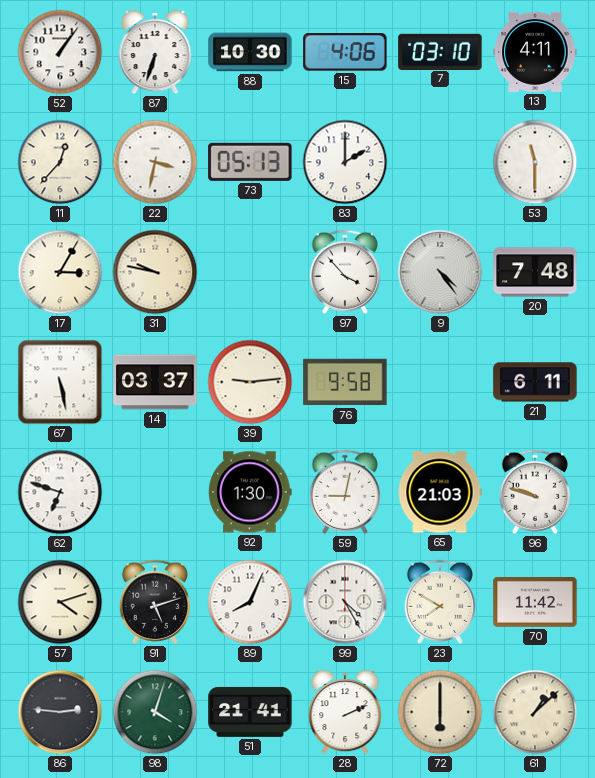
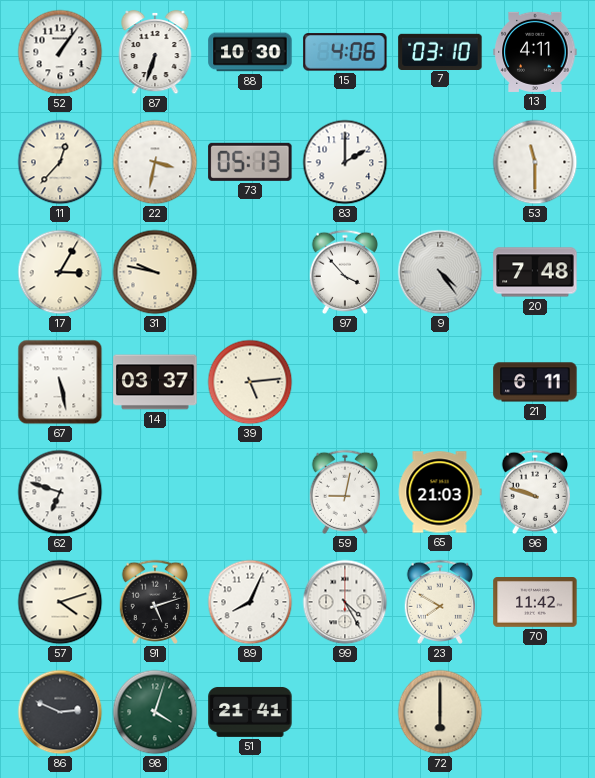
39: 9:14 -> 5:14
76: 9:58 -> none
92: 1:30 -> none
86: 2:46 -> 2:49
28: 2:11 -> none
61: 1:08 -> none
